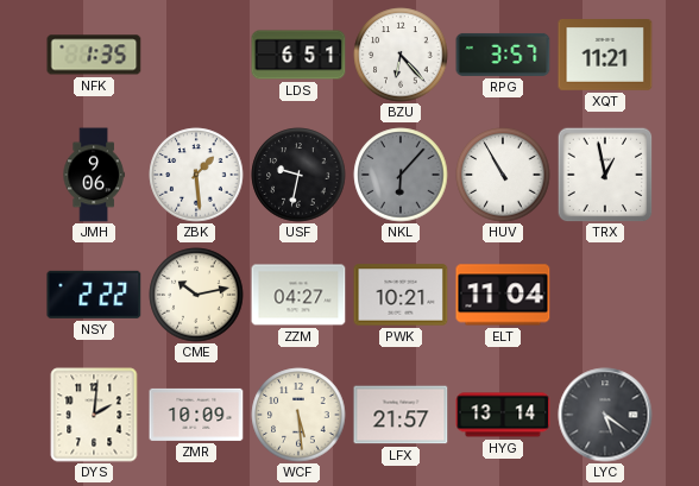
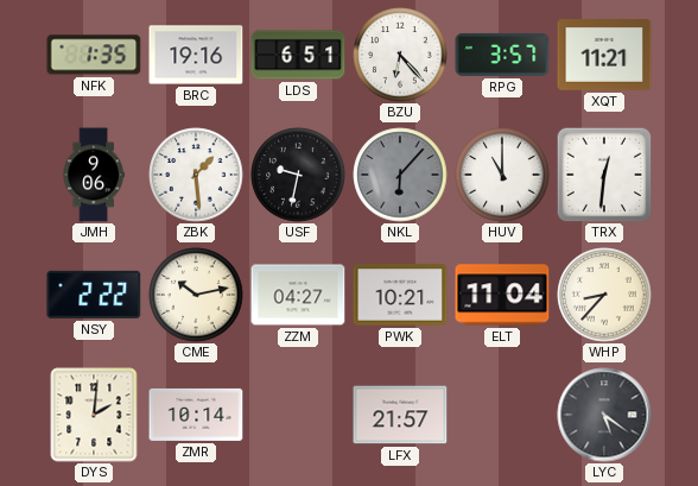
BRC: none -> 19:16
HUV: 10:55 -> 11:00
TRX: 12:58 -> 12:31
WHP: none -> 8:37
ZMR: 10:09 -> 10:14
WCF: 5:29 -> none
HYG: 13:14 -> none
